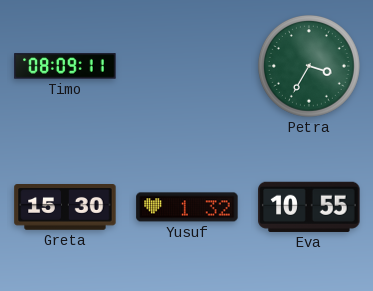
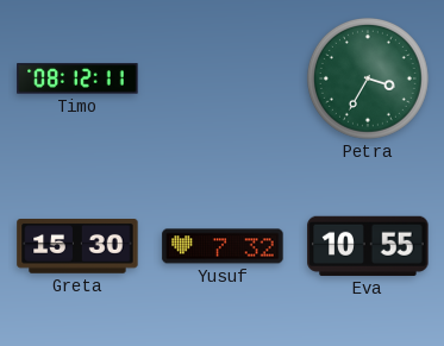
Timo: 08:09 -> 08:12
Yusuf: 1:32 -> 7:32
